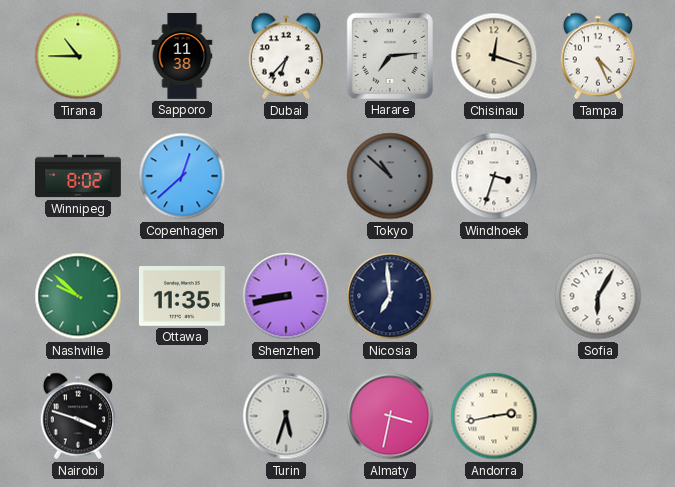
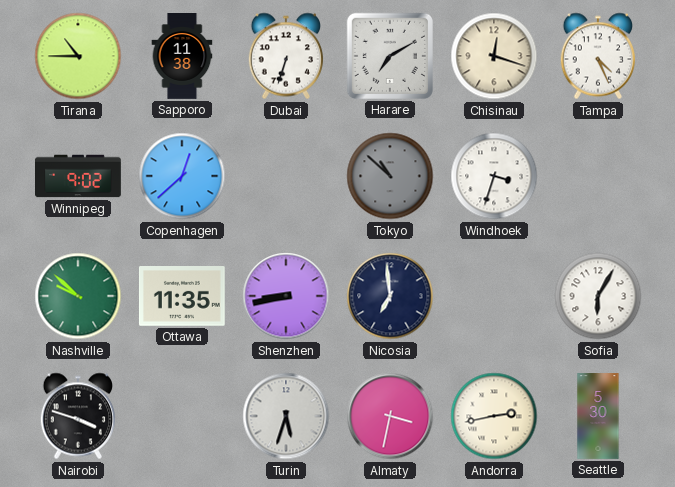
Dubai: 6:37 -> 6:33
Harare: 7:14 -> 7:10
Winnipeg: 8:02 -> 9:02
Seattle: none -> 5:30
